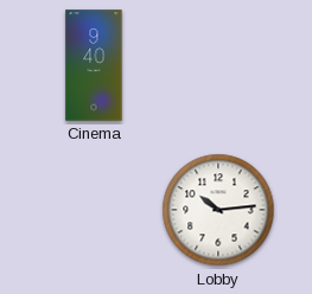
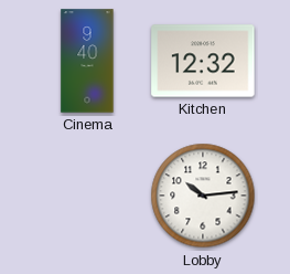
Kitchen: none -> 12:32
